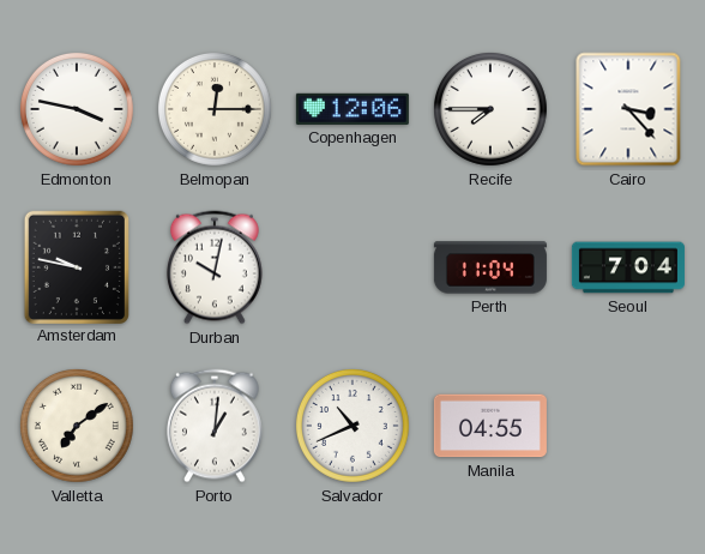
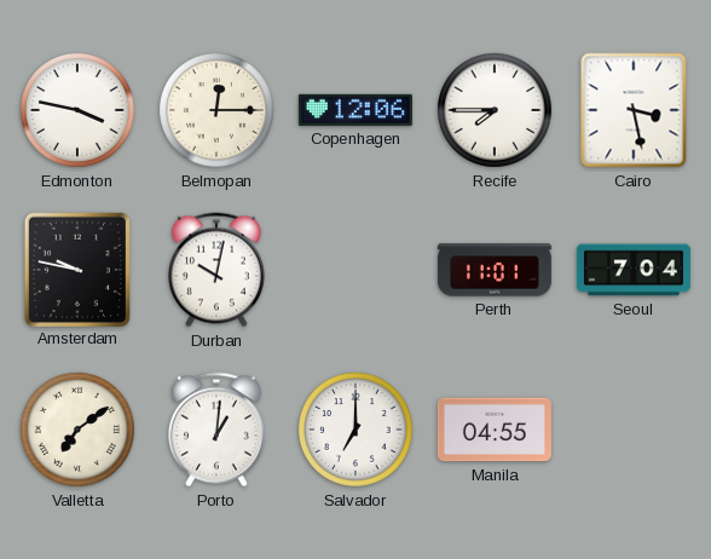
Cairo: 3:23 -> 3:28
Perth: 11:04 -> 11:01
Salvador: 10:41 -> 7:00
